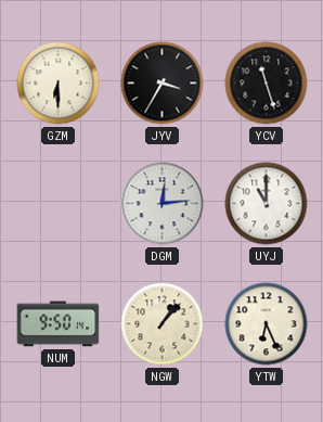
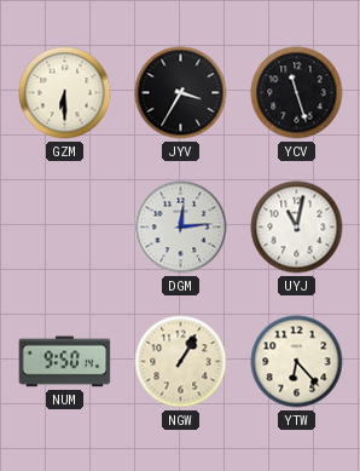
UYJ: 11:00 -> 11:02
NGW: 1:07 -> 1:05
YTW: 6:26 -> 6:23
